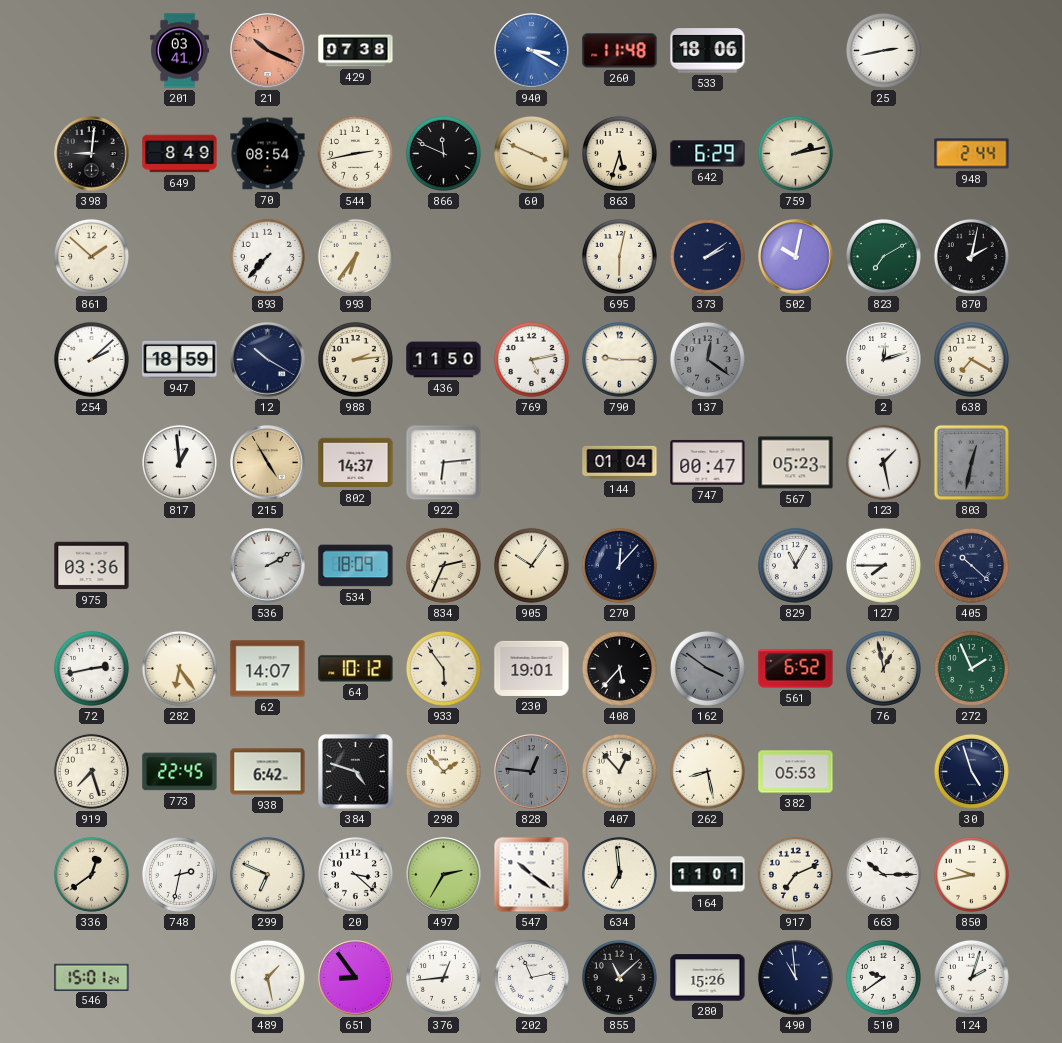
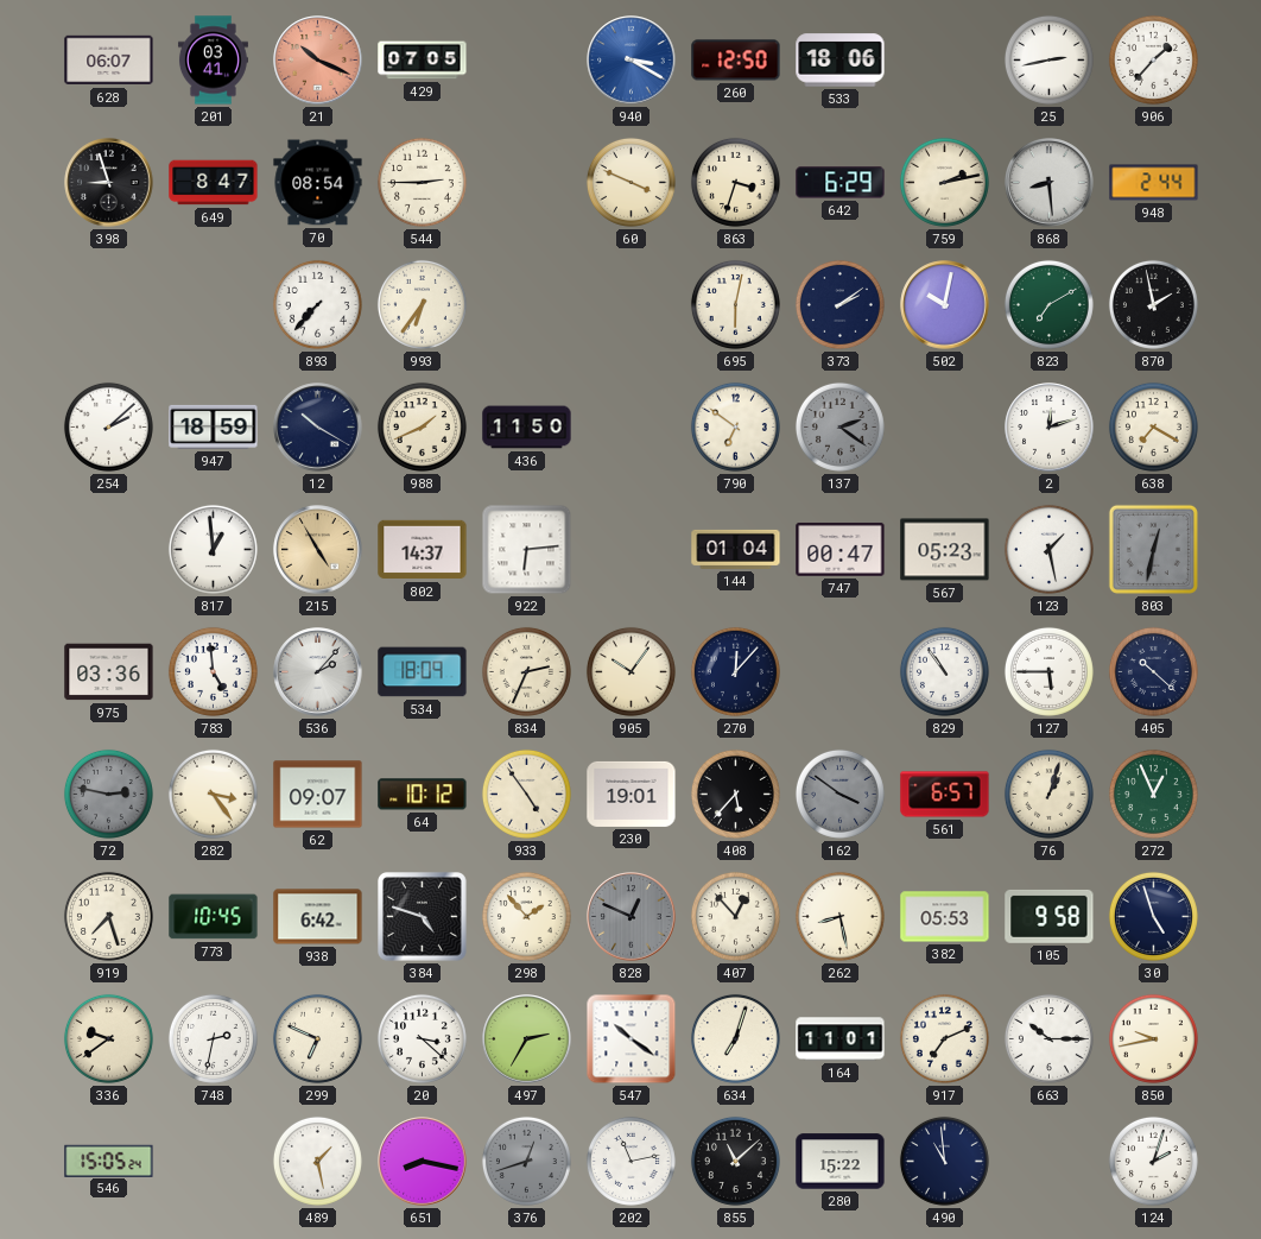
628: none -> 06:07
429: 07:38 -> 07:05
260: 11:48 -> 12:50
906: none -> 1:37
398: 9:01 -> 8:57
649: 8:49 -> 8:47
544: 2:43 -> 2:45
866: 11:49 -> none
863: 5:33 -> 3:33
868: none -> 8:29
861: 1:52 -> none
870: 2:02 -> 1:58
988: 2:14 -> 1:41
769: 5:13 -> none
790: 9:15 -> 6:51
137: 12:21 -> 2:21
783: none -> 4:59
536: 2:10 -> 2:07
829: 11:05 -> 10:54
127: 7:45 -> 5:45
72: 2:43 -> 2:47
72 dial: white -> grey
282: 6:24 -> 3:24
62: 14:07 -> 09:07
933: 5:54 -> 4:54
561: 6:52 -> 6:57
76: 12:58 -> 1:03
272: 1:56 -> 12:56
773: 22:45 -> 10:45
828: 12:46 -> 12:49
105: none -> 9:58
336: 12:39 -> 9:39
634: 6:59 -> 7:03
546: 15:01 -> 15:05
651: 8:54 -> 8:17
376: 12:44 -> 12:42
376 dial: white -> grey
280: 15:26 -> 15:22
510: 9:39 -> none
